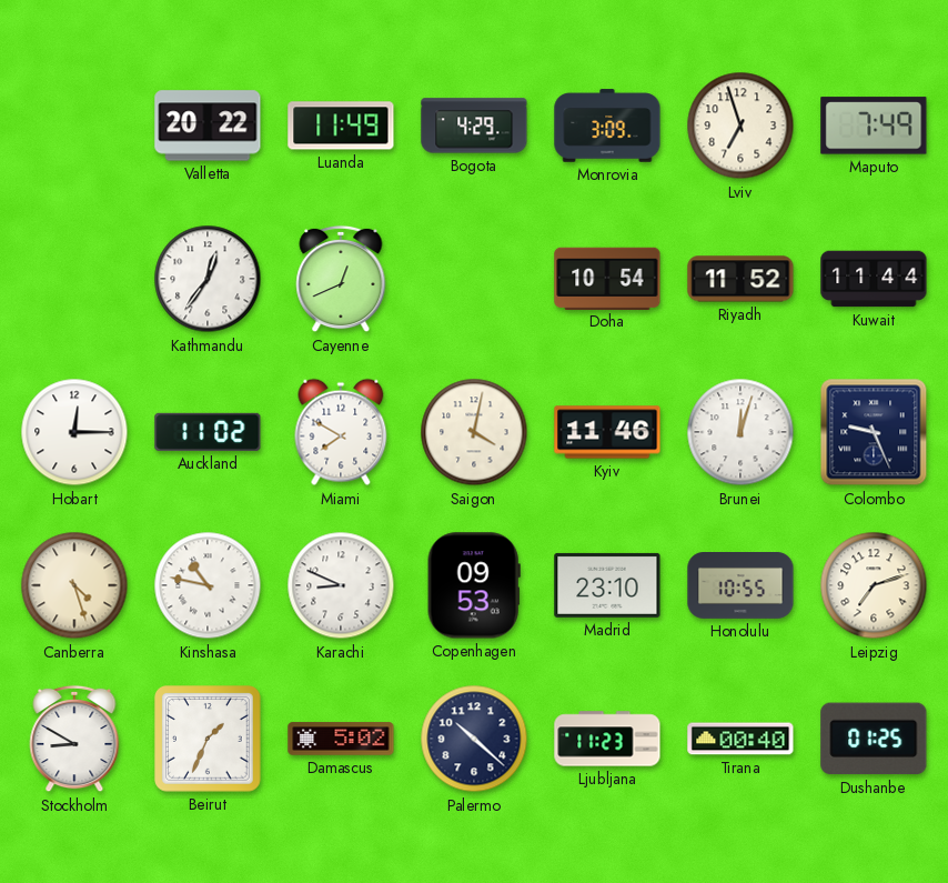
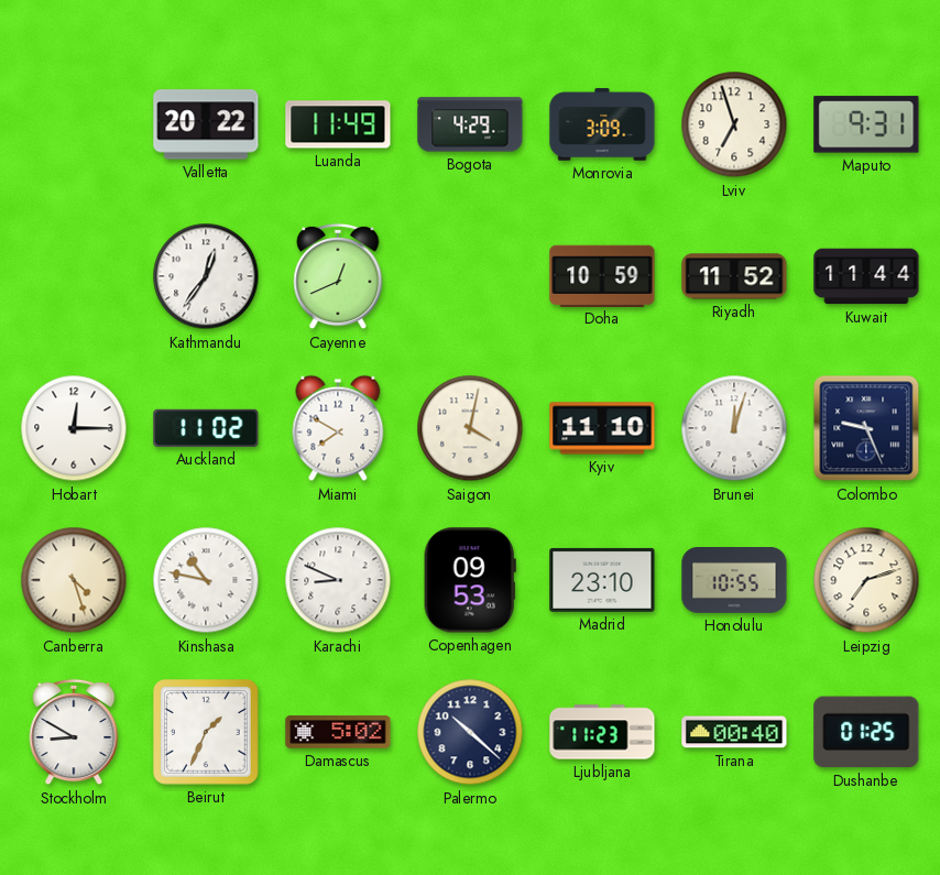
Maputo: 7:49 -> 9:31
Doha: 10:54 -> 10:59
Kyiv: 11:46 -> 11:10
